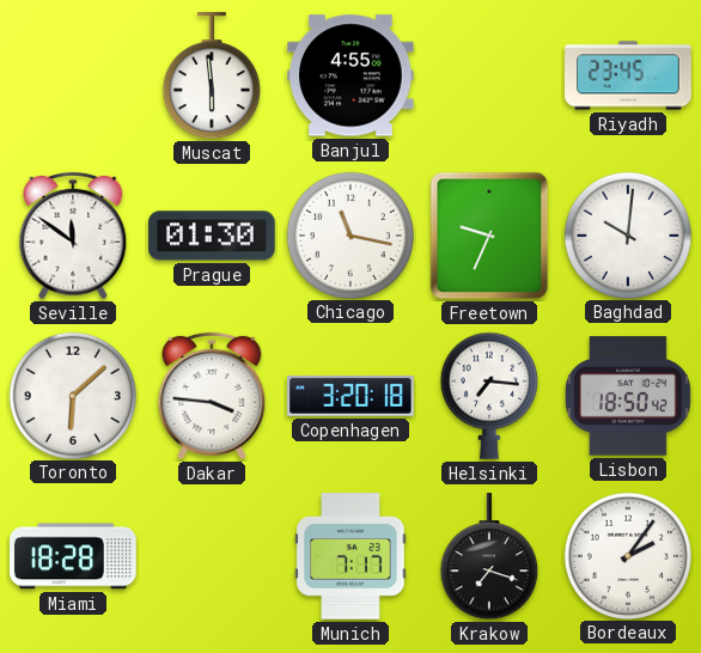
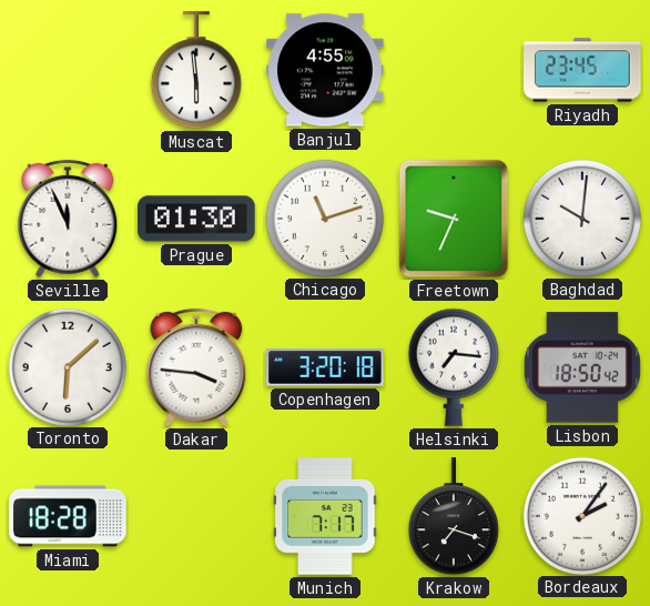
Seville: 11:51 -> 11:56
Chicago: 11:17 -> 11:12
